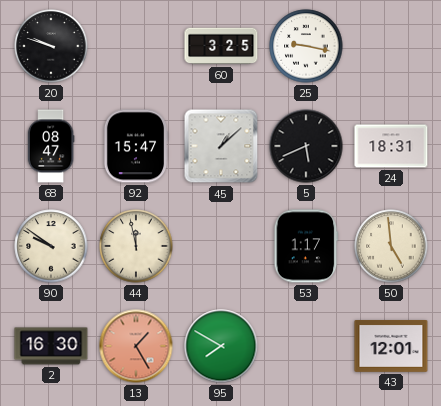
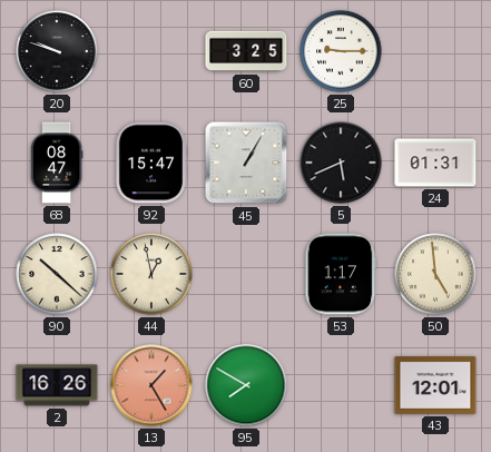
25: 9:17 -> 9:15
45: 1:08 -> 1:05
24: 18:31 -> 01:31
90: 9:51 -> 10:22
44: 11:58 -> 12:58
2: 16:30 -> 16:26
